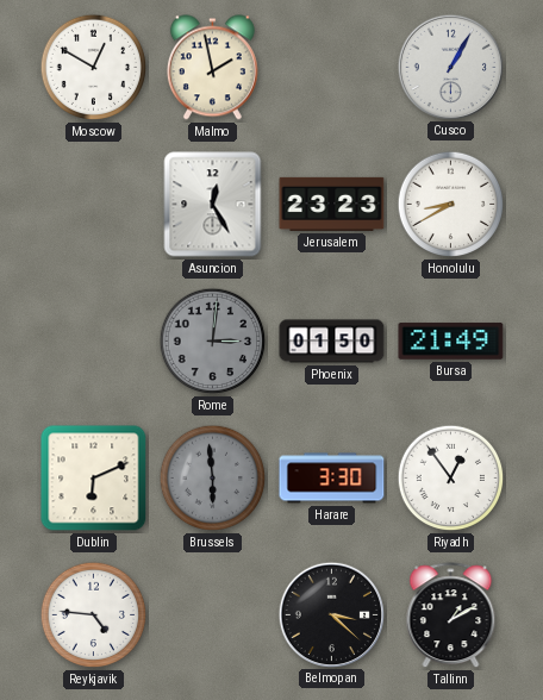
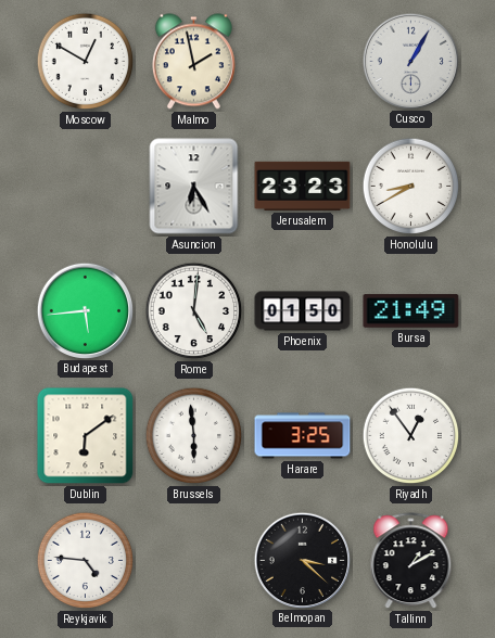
Asuncion: 12:25 -> 6:25
Budapest: none -> 5:44
Rome: 3:01 -> 5:01
Rome dial: grey -> white
Dublin: 6:11 -> 6:09
Brussels dial: grey -> white
Harare: 3:30 -> 3:25
